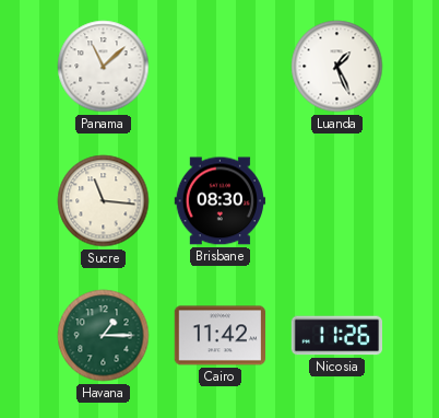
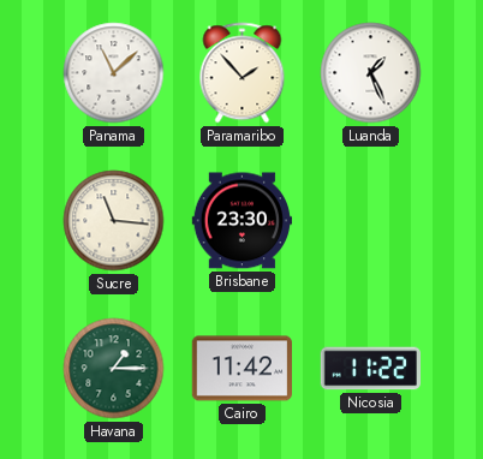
Paramaribo: none -> 1:53
Brisbane: 08:30 -> 23:30
Nicosia: 11:26 -> 11:22
